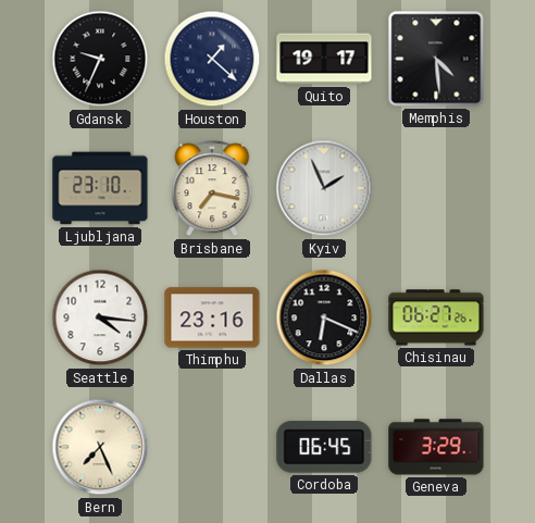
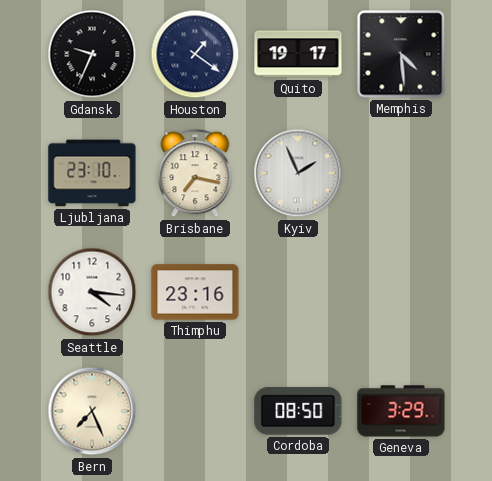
Houston: 1:22 -> 1:21
Dallas: 6:19 -> none
Chisinau: 06:27 -> none
Cordoba: 06:45 -> 08:50
